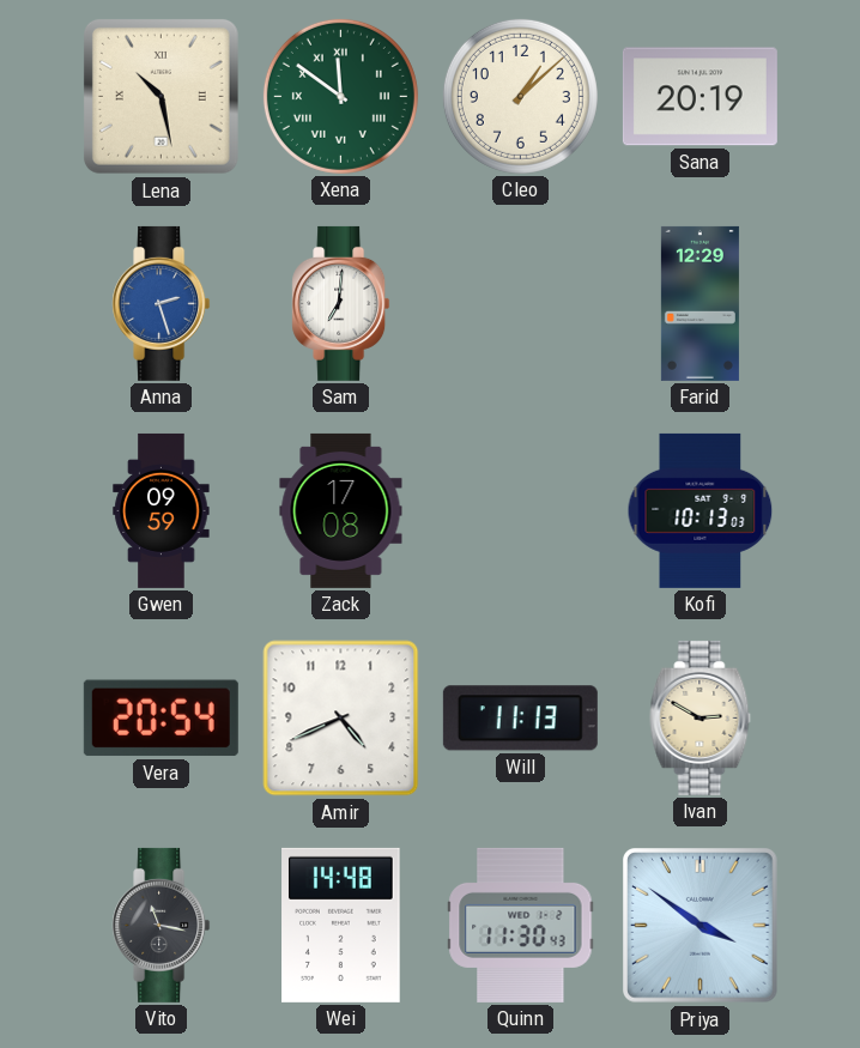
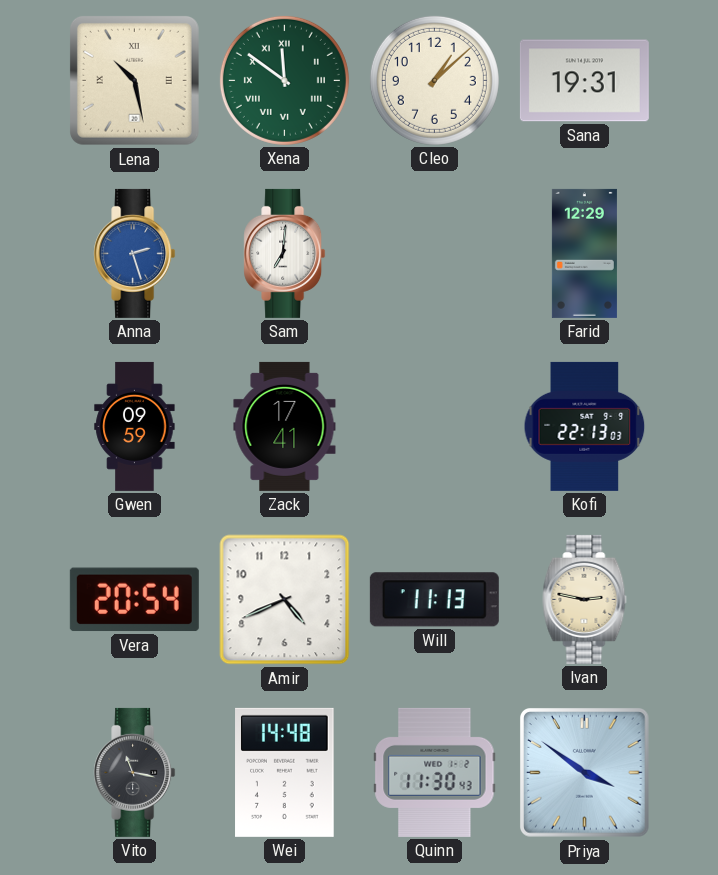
Sana: 20:19 -> 19:31
Zack: 17:08 -> 17:41
Kofi: 10:13 -> 22:13
Ivan: 2:50 -> 2:47
